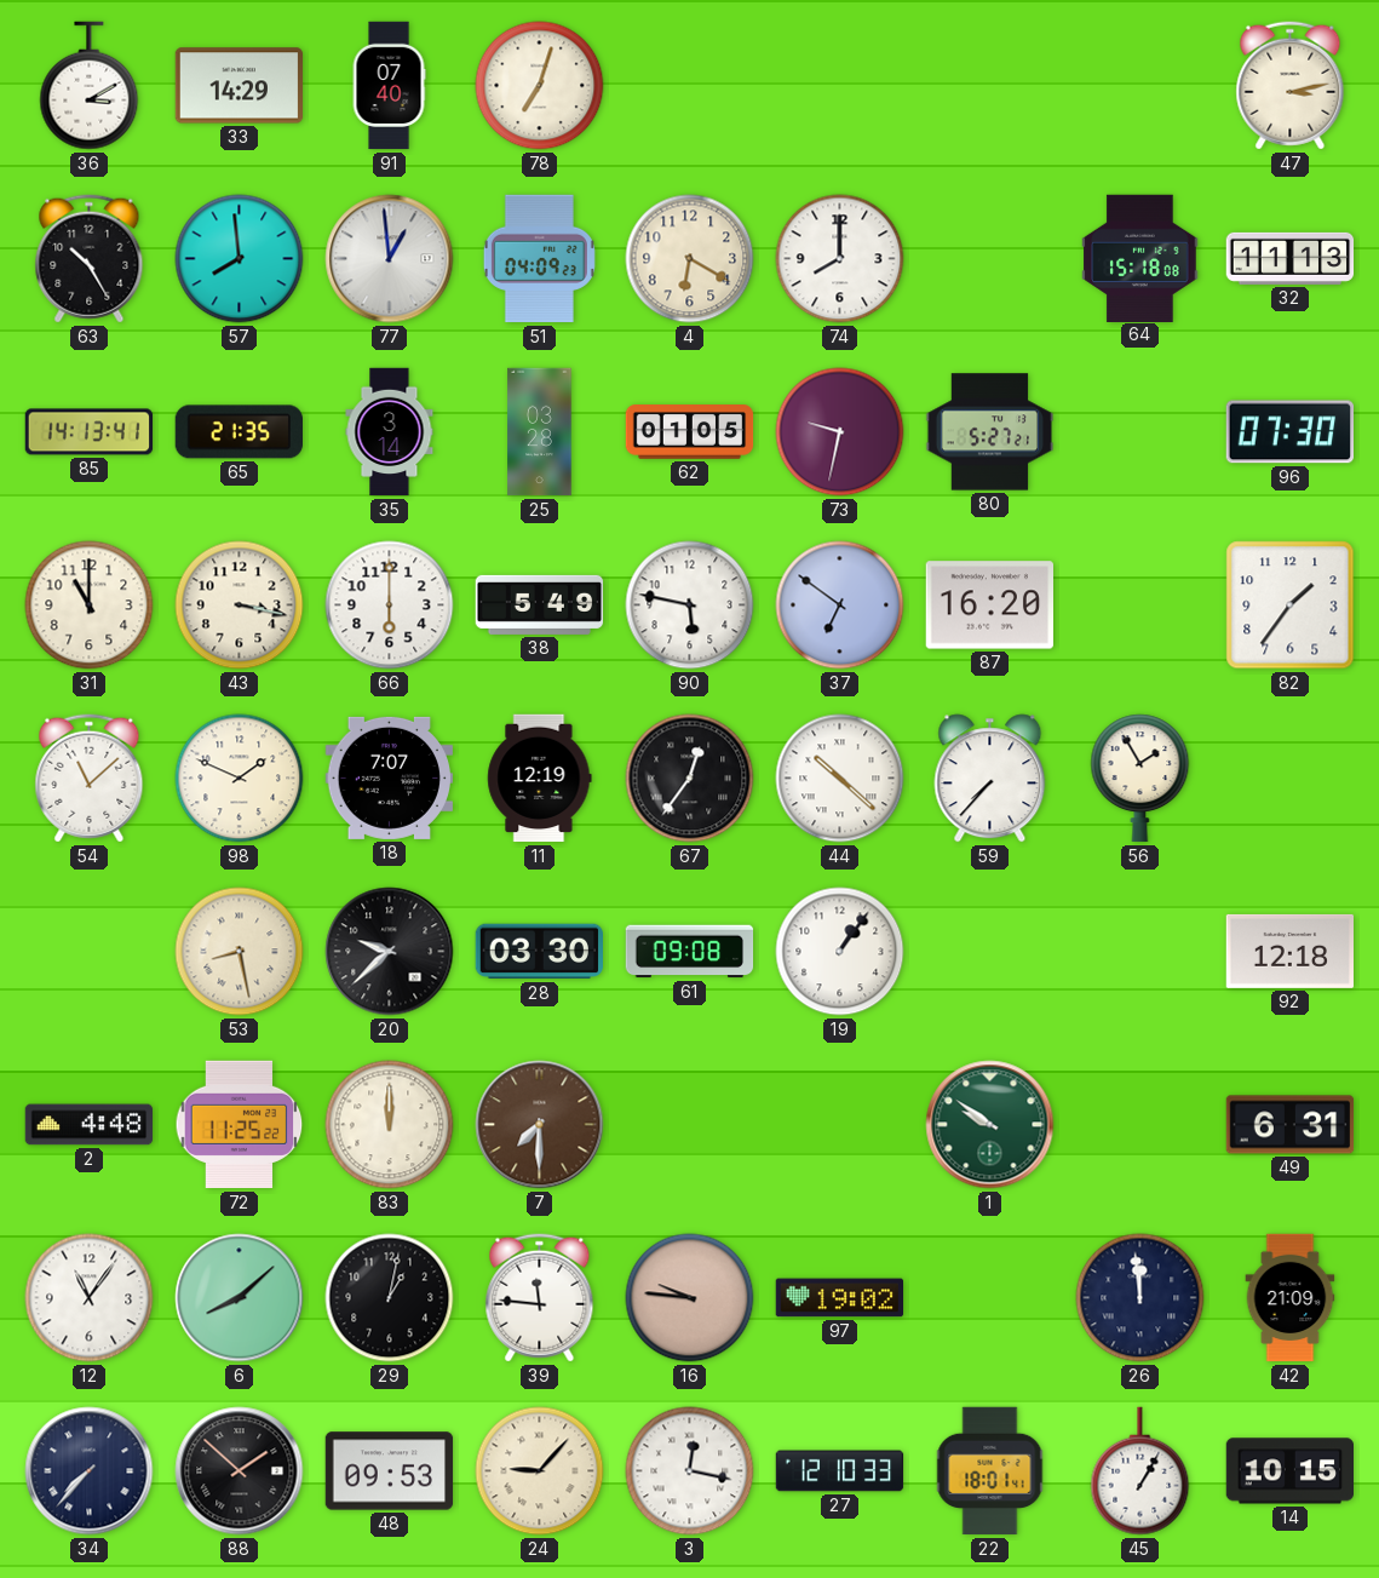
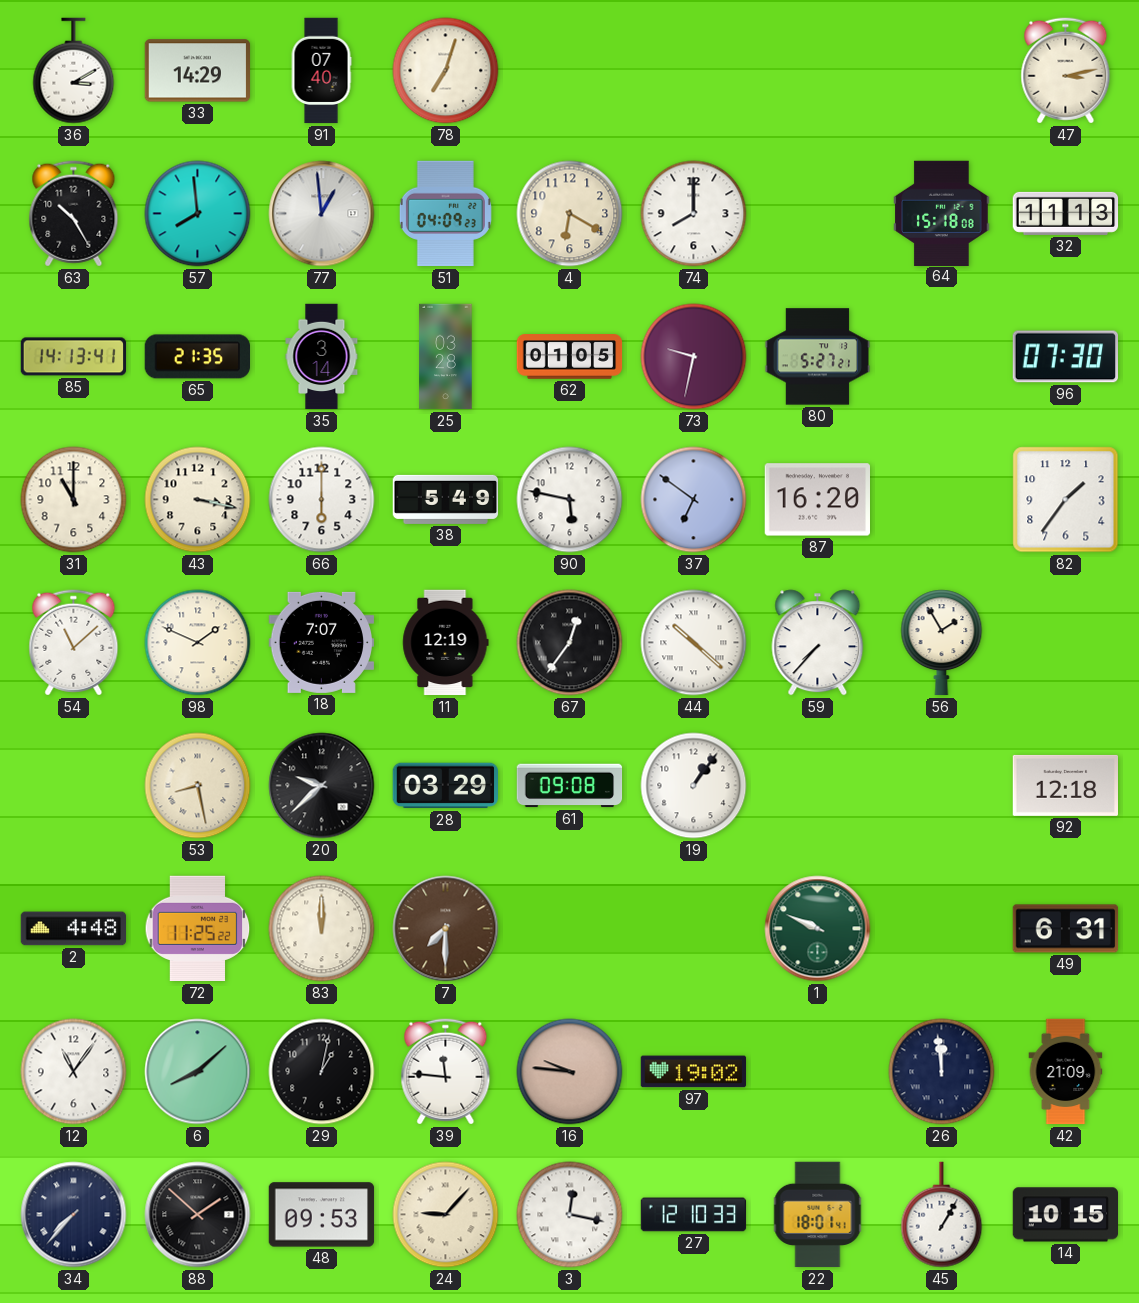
28: 03:30 -> 03:29
1: 9:51 -> 9:49
